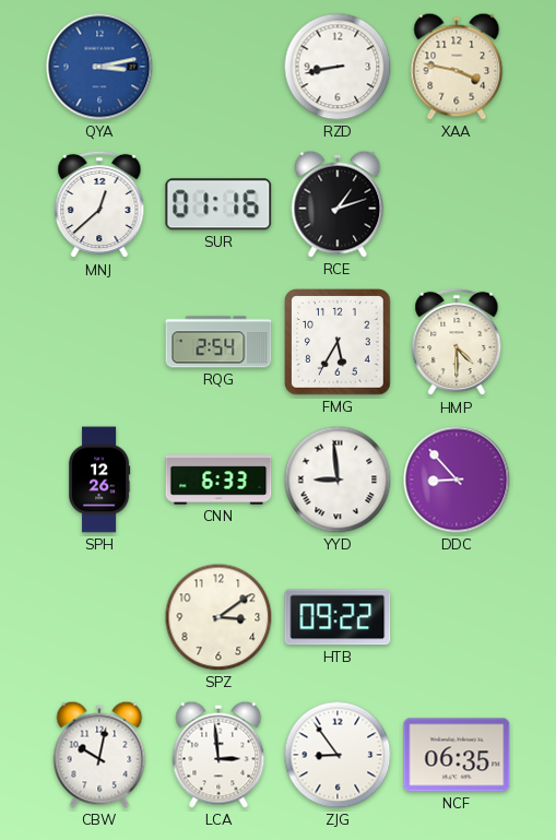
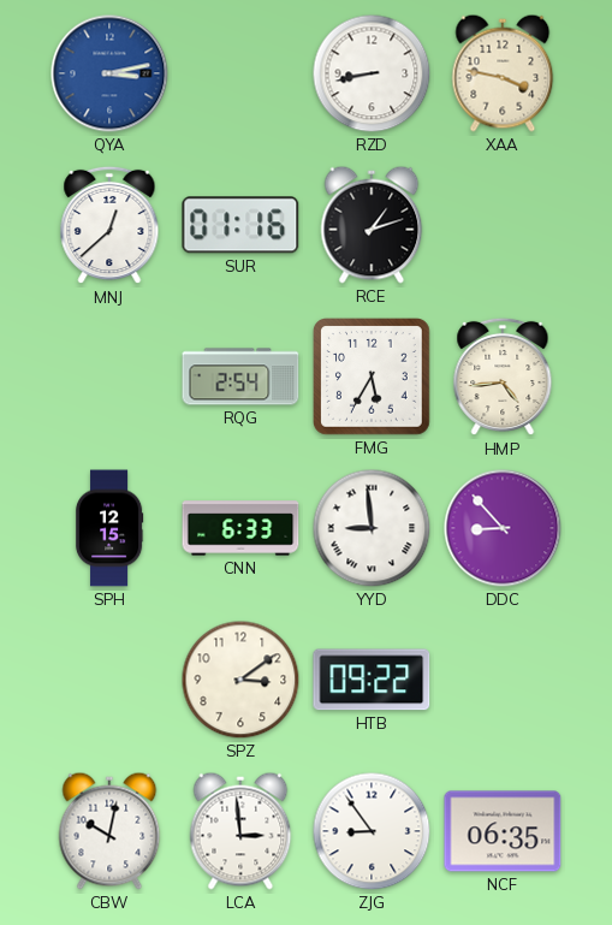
HMP: 4:30 -> 4:44
SPH: 12:26 -> 12:15
